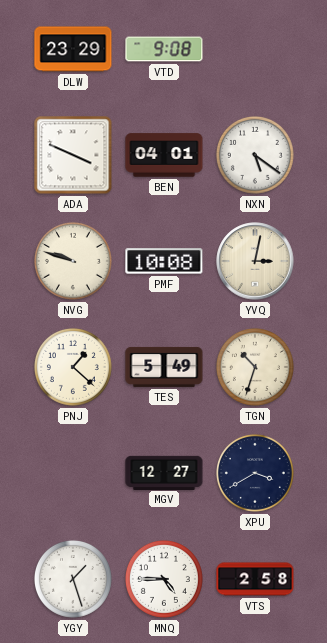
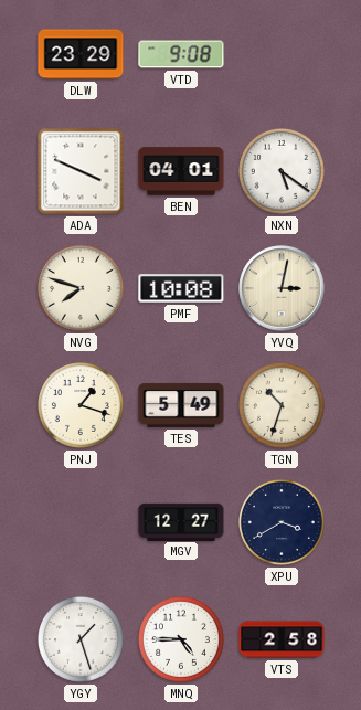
NVG: 9:48 -> 7:48
PNJ: 1:22 -> 1:18
